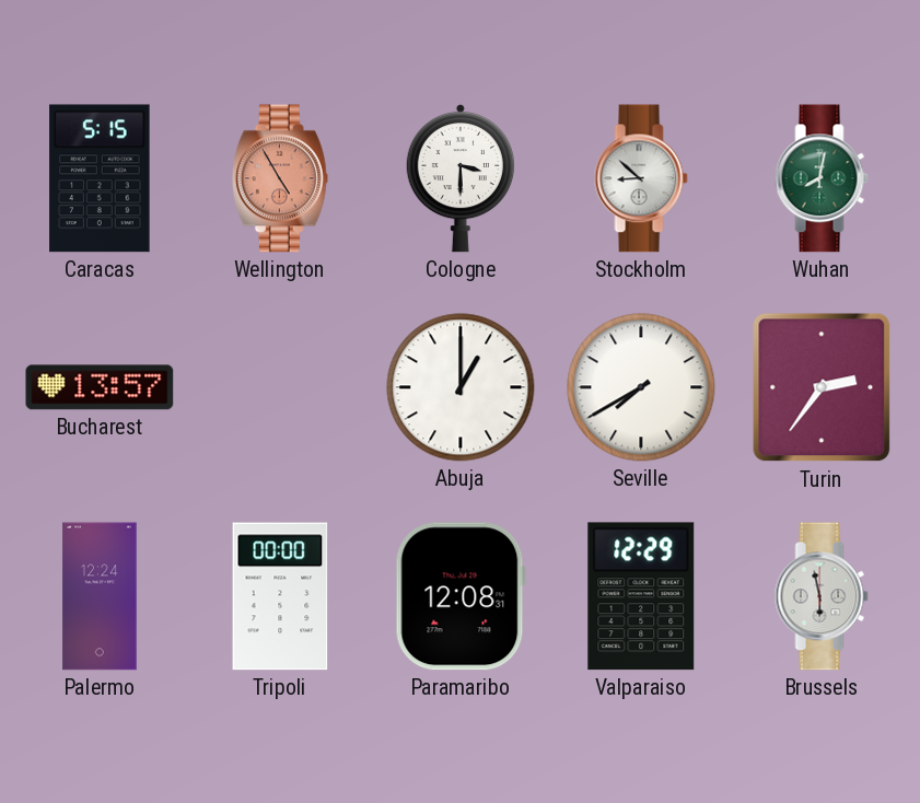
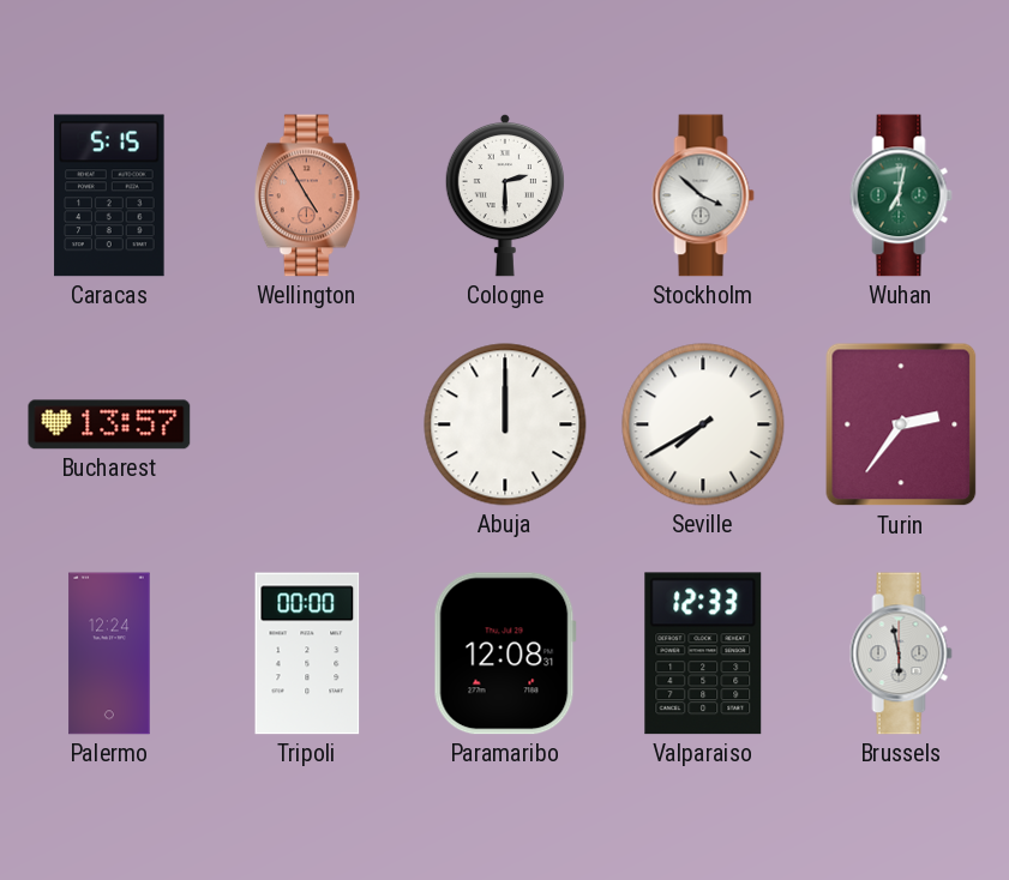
Cologne: 3:30 -> 2:30
Stockholm: 8:52 -> 3:52
Wuhan: 8:02 -> 7:02
Abuja: 1:00 -> 12:00
Valparaiso: 12:29 -> 12:33
